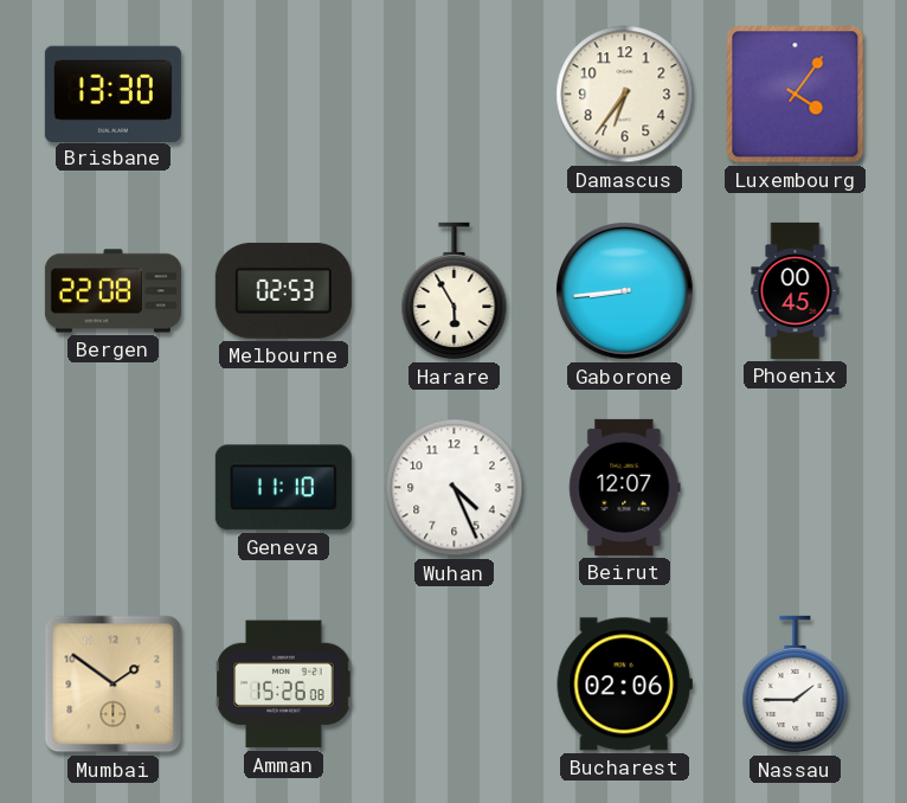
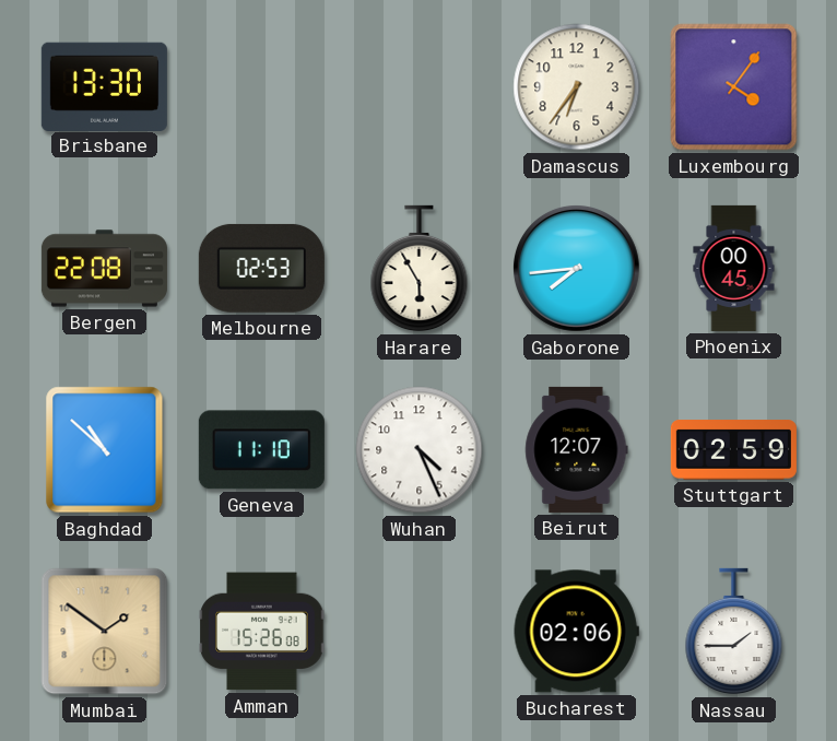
Gaborone: 8:44 -> 7:44
Baghdad: none -> 10:52
Stuttgart: none -> 02:59
